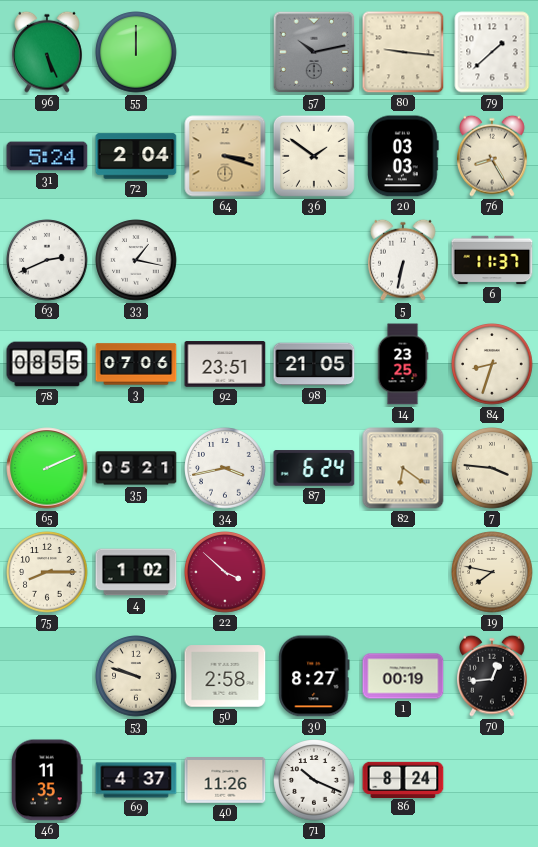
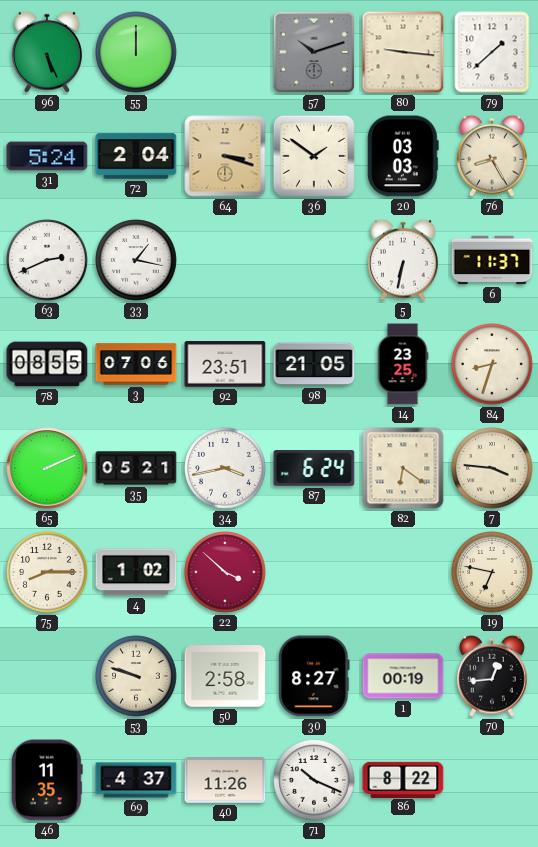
57: 10:13 -> 10:12
19: 7:47 -> 6:47
86: 8:24 -> 8:22
